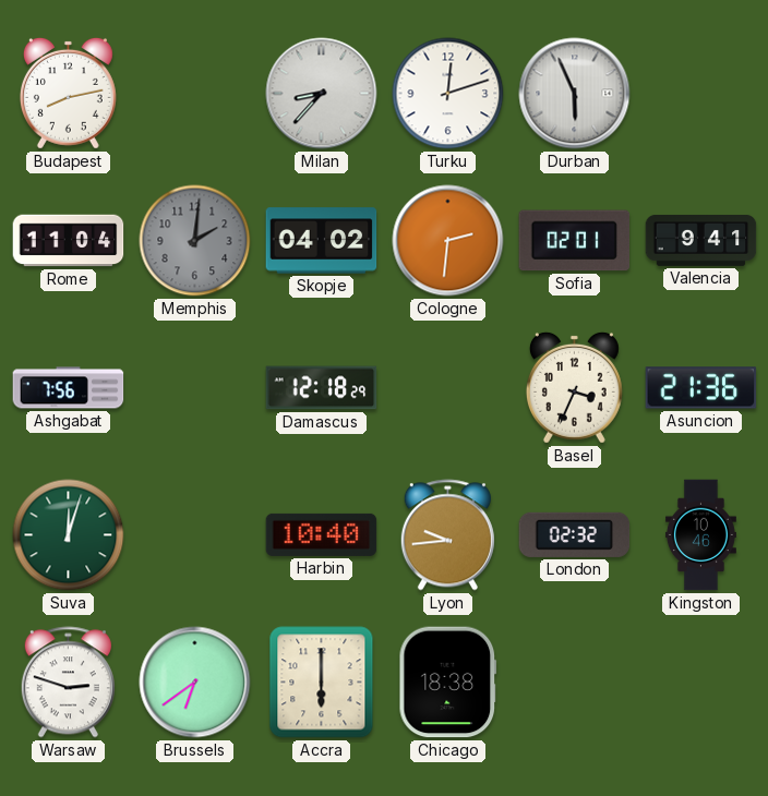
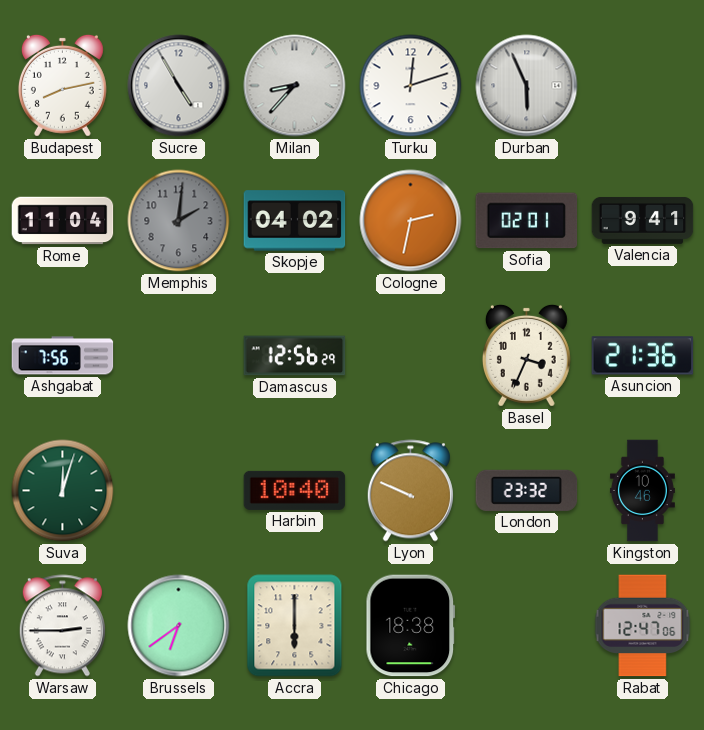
Sucre: none -> 4:55
Cologne: 2:31 -> 2:32
Damascus: 12:18 -> 12:56
Lyon: 9:44 -> 9:49
London: 02:32 -> 23:32
Warsaw: 2:48 -> 2:45
Rabat: none -> 12:47
